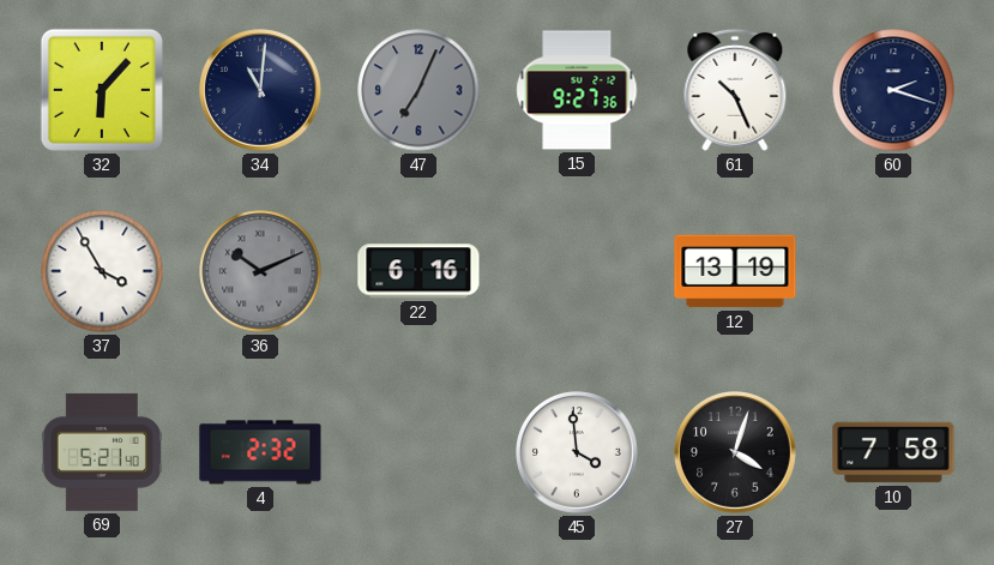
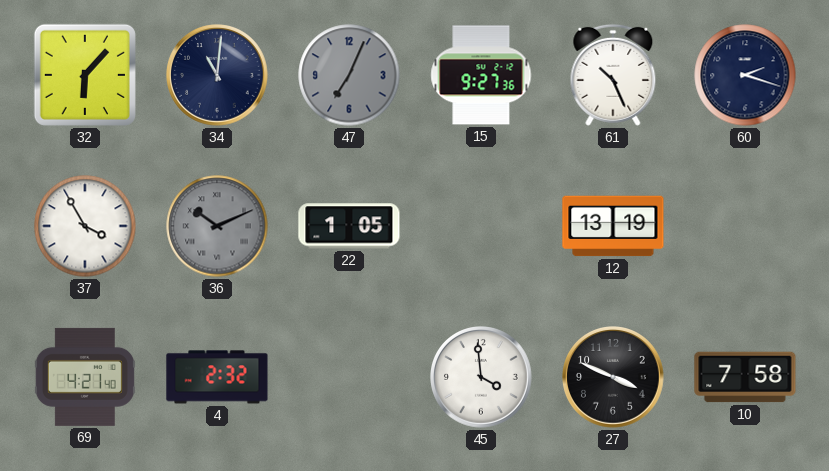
22: 6:16 -> 1:05
69: 5:21 -> 4:21
27: 4:03 -> 3:49
